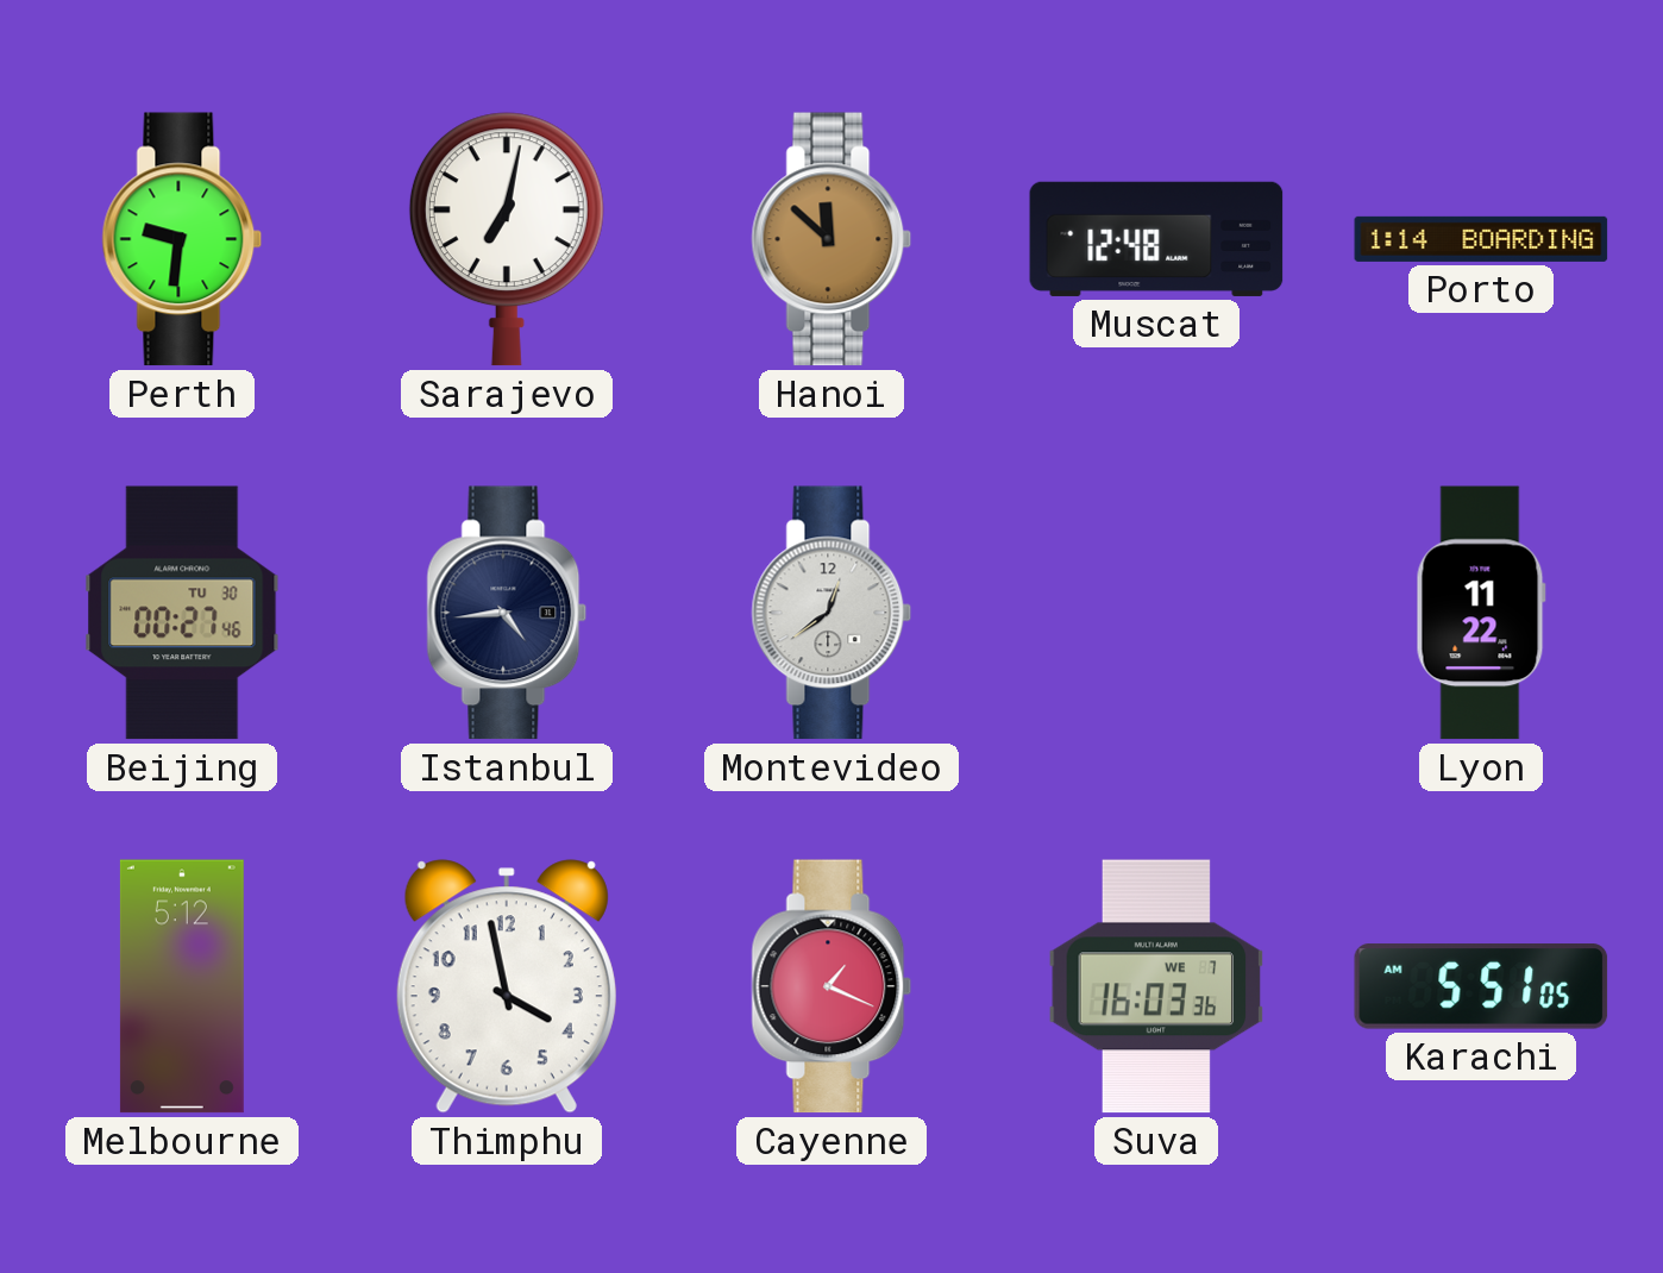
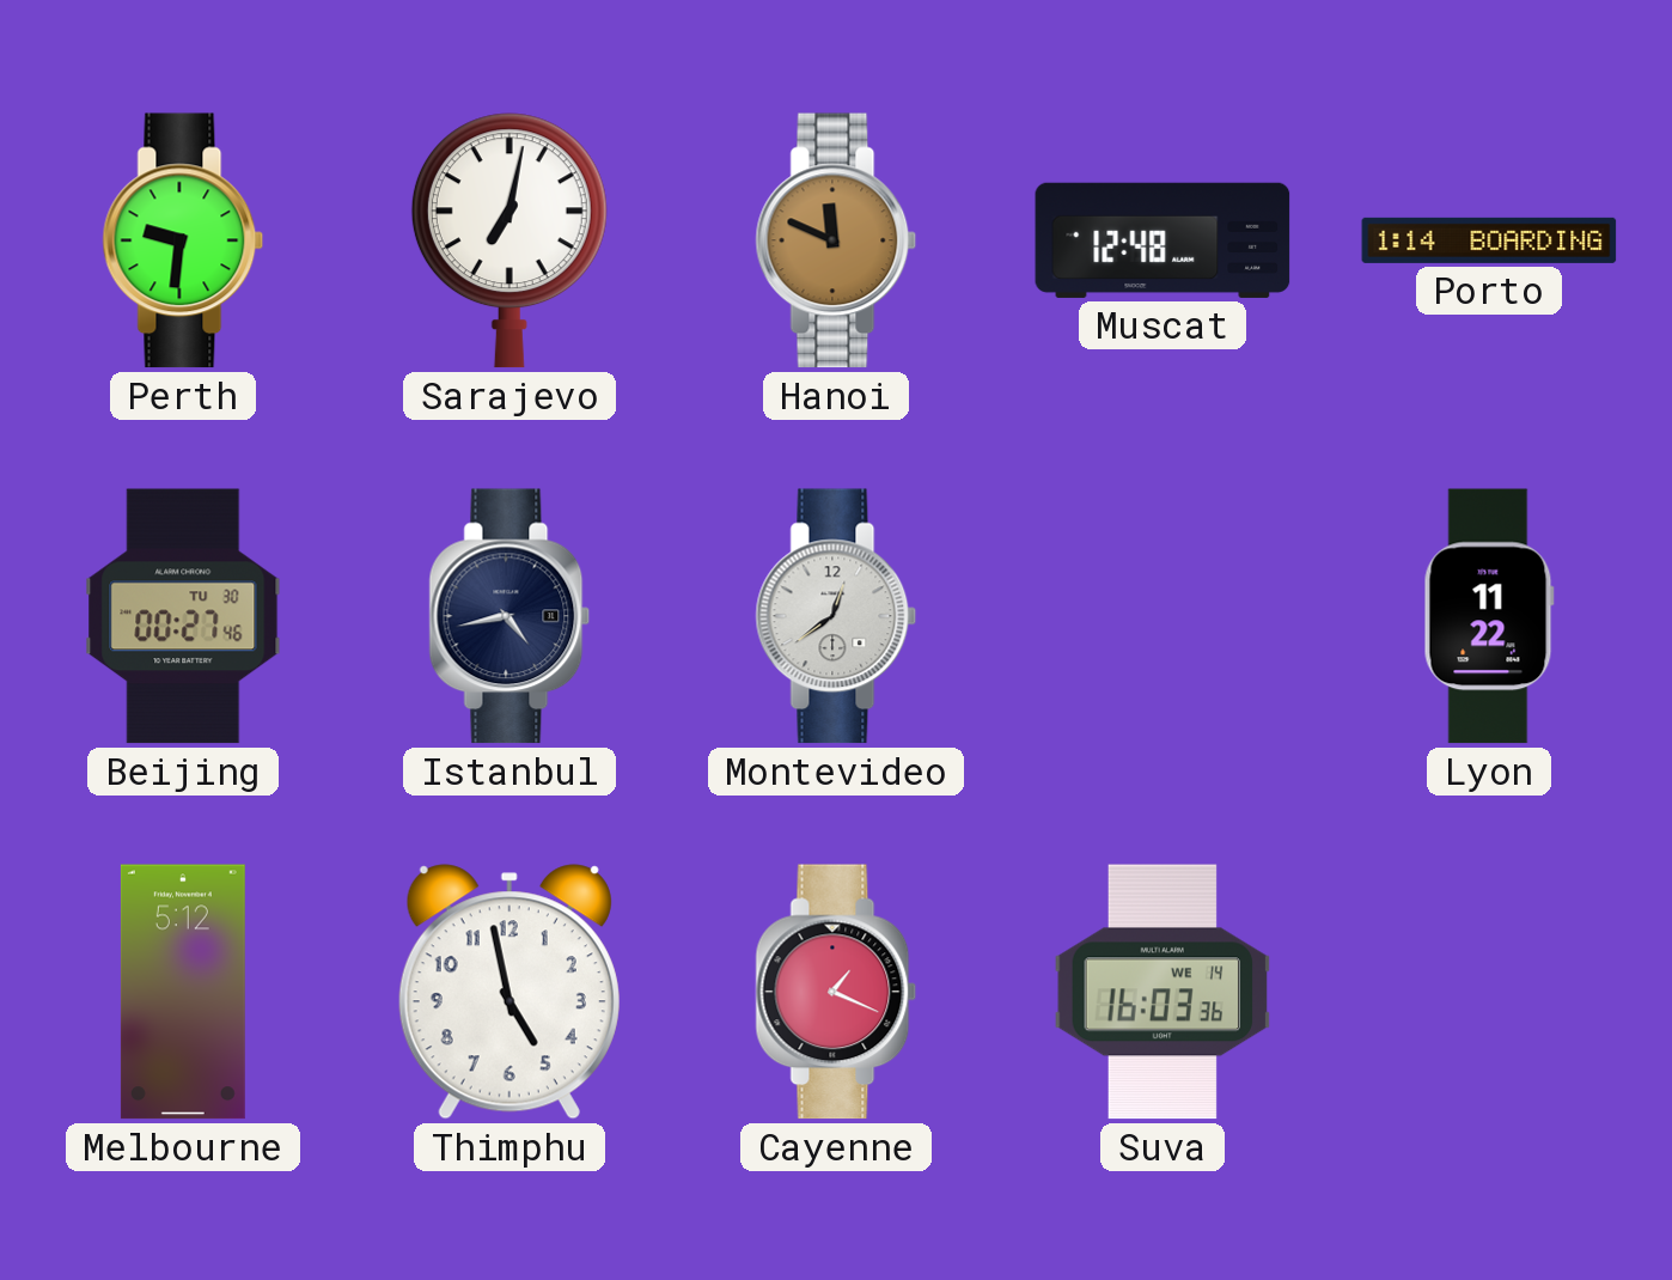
Hanoi: 11:52 -> 11:49
Istanbul: 4:44 -> 4:43
Thimphu: 3:58 -> 4:58
Suva date: WE 7 -> WE 14
Karachi: 5:51 -> none
